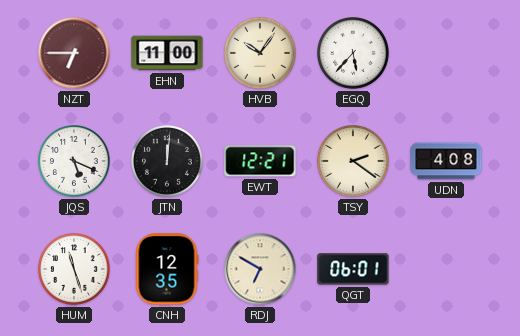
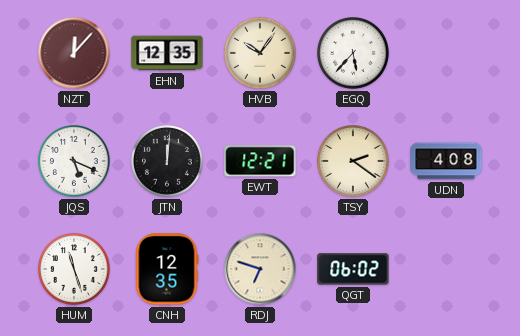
NZT: 6:45 -> 12:07
EHN: 11:00 -> 12:35
RDJ: 6:50 -> 6:48
QGT: 06:01 -> 06:02
